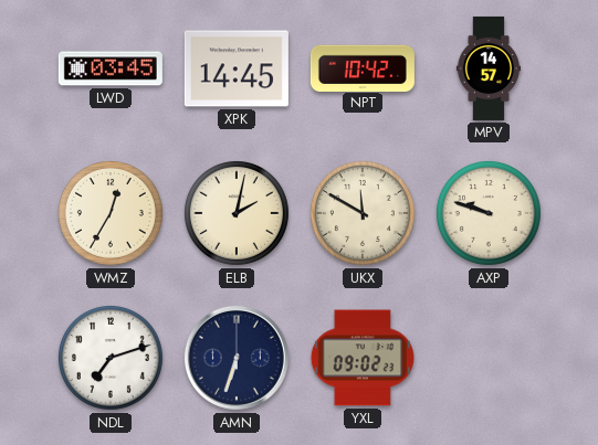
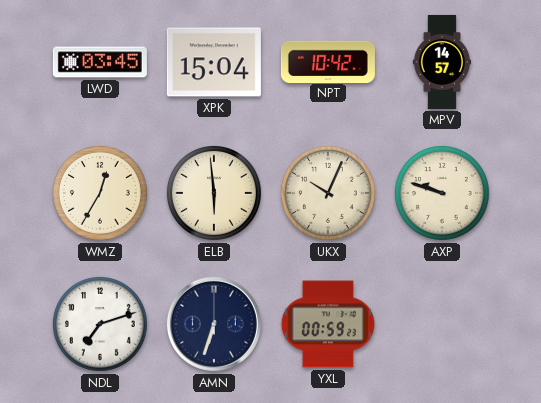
XPK: 14:45 -> 15:04
ELB: 2:02 -> 5:59
UKX: 11:50 -> 10:04
YXL: 09:02 -> 00:59
